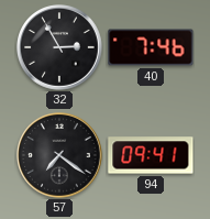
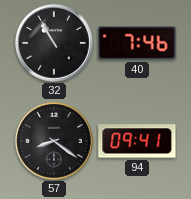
32: 2:55 -> 10:55
57: 7:21 -> 8:21
